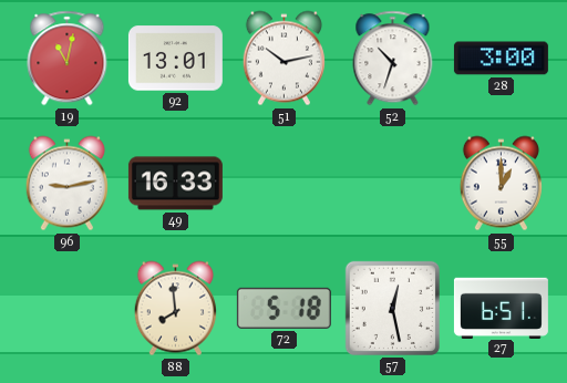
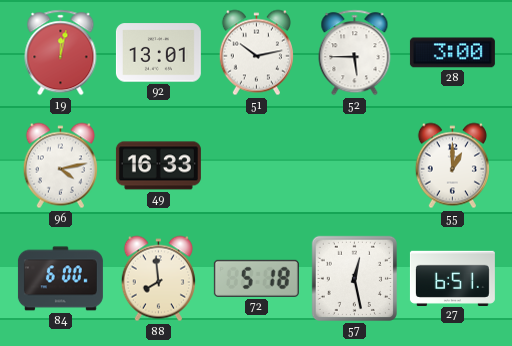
19: 11:02 -> 12:02
52: 10:33 -> 5:45
96: 9:13 -> 4:13
84: none -> 6:00
